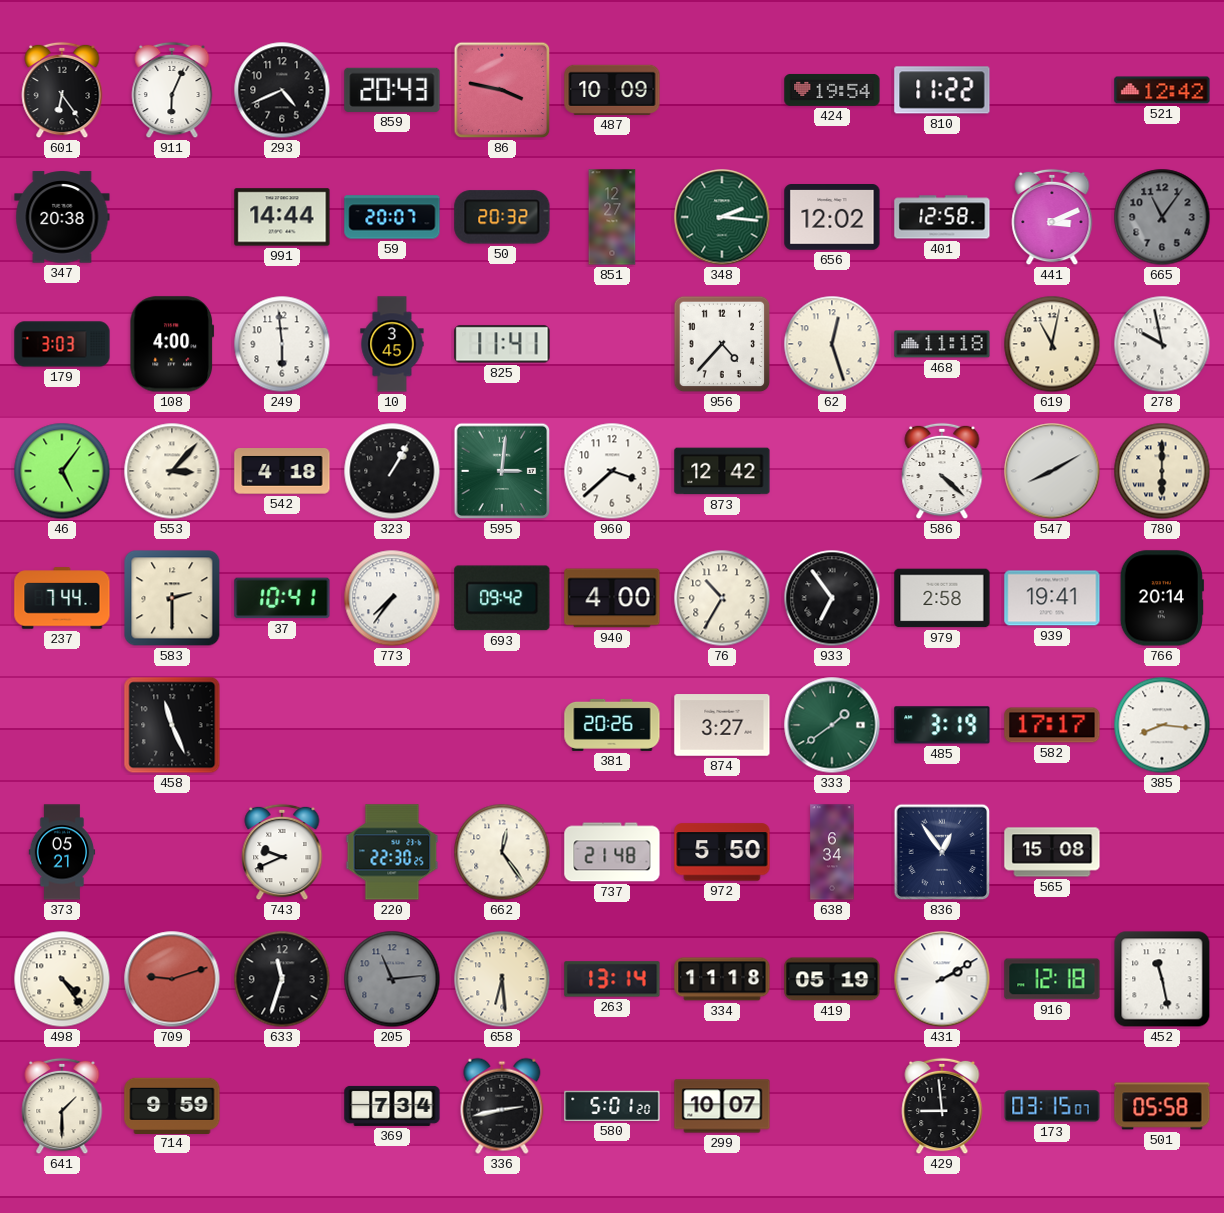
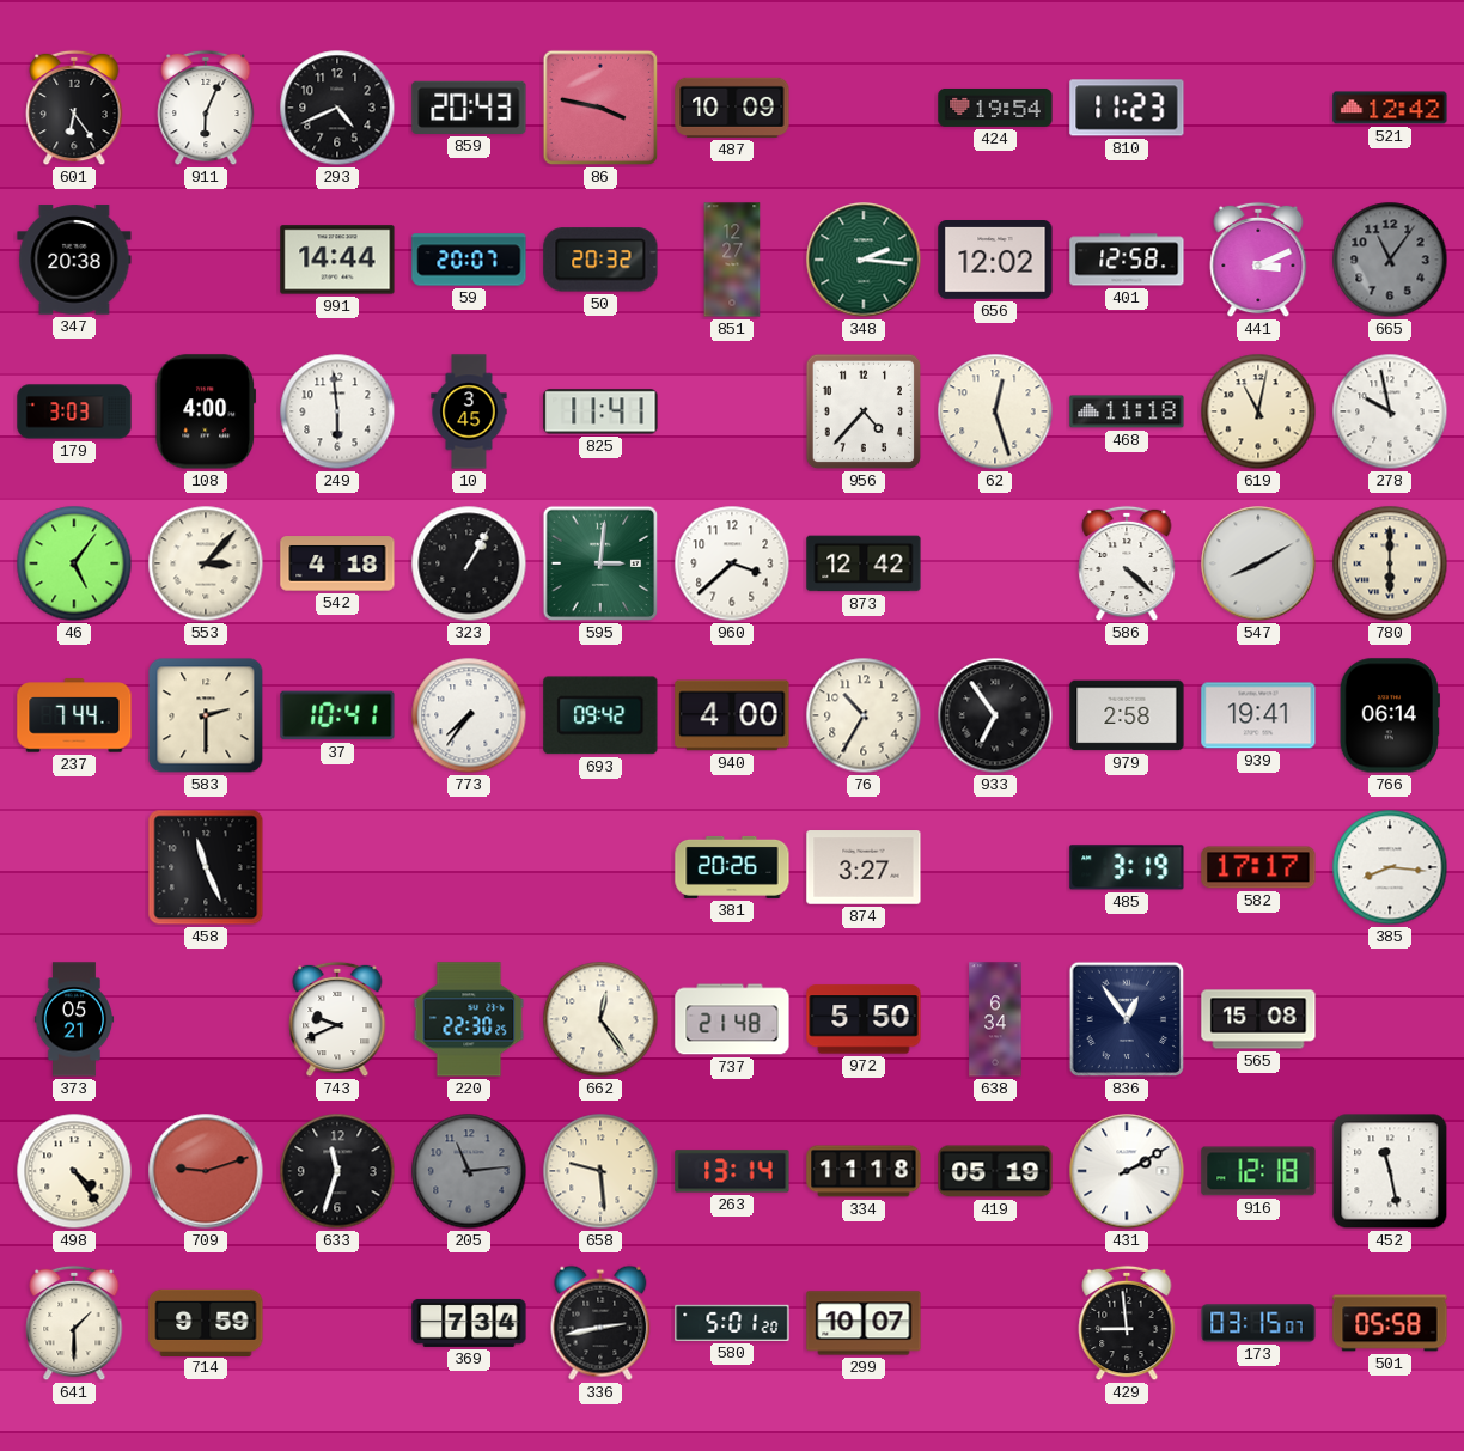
810: 11:22 -> 11:23
766: 20:14 -> 06:14
333: 1:39 -> none
658: 6:29 -> 9:29
